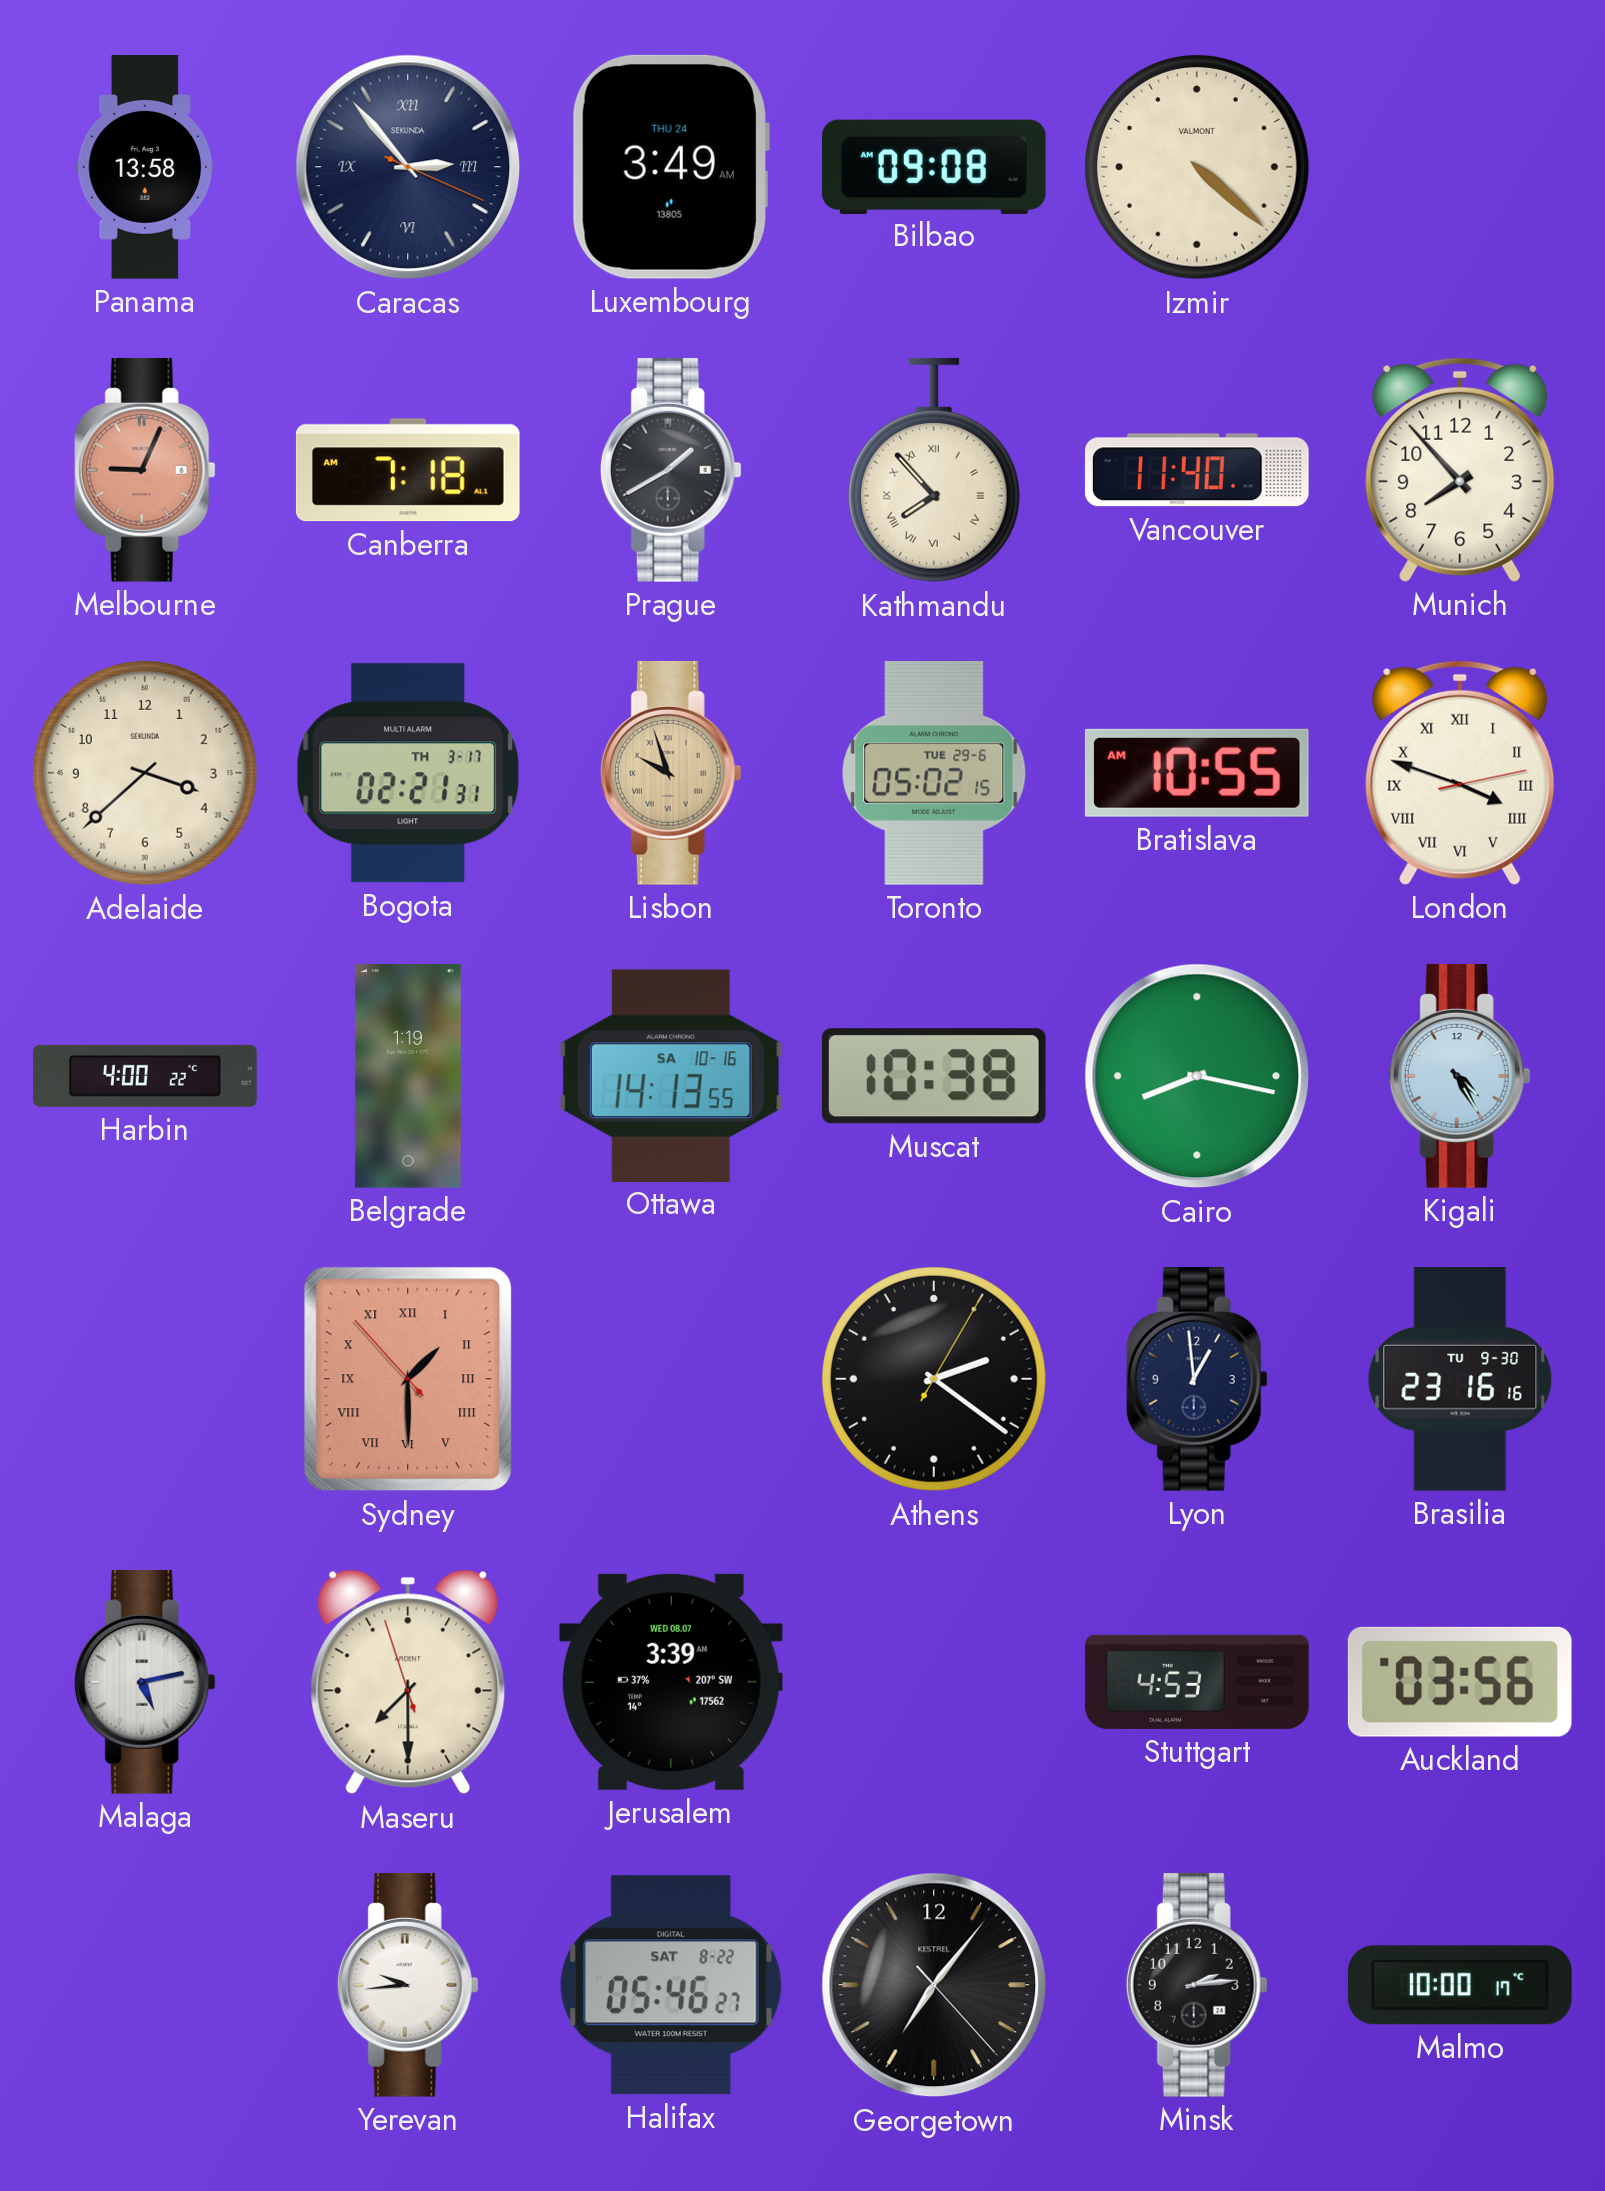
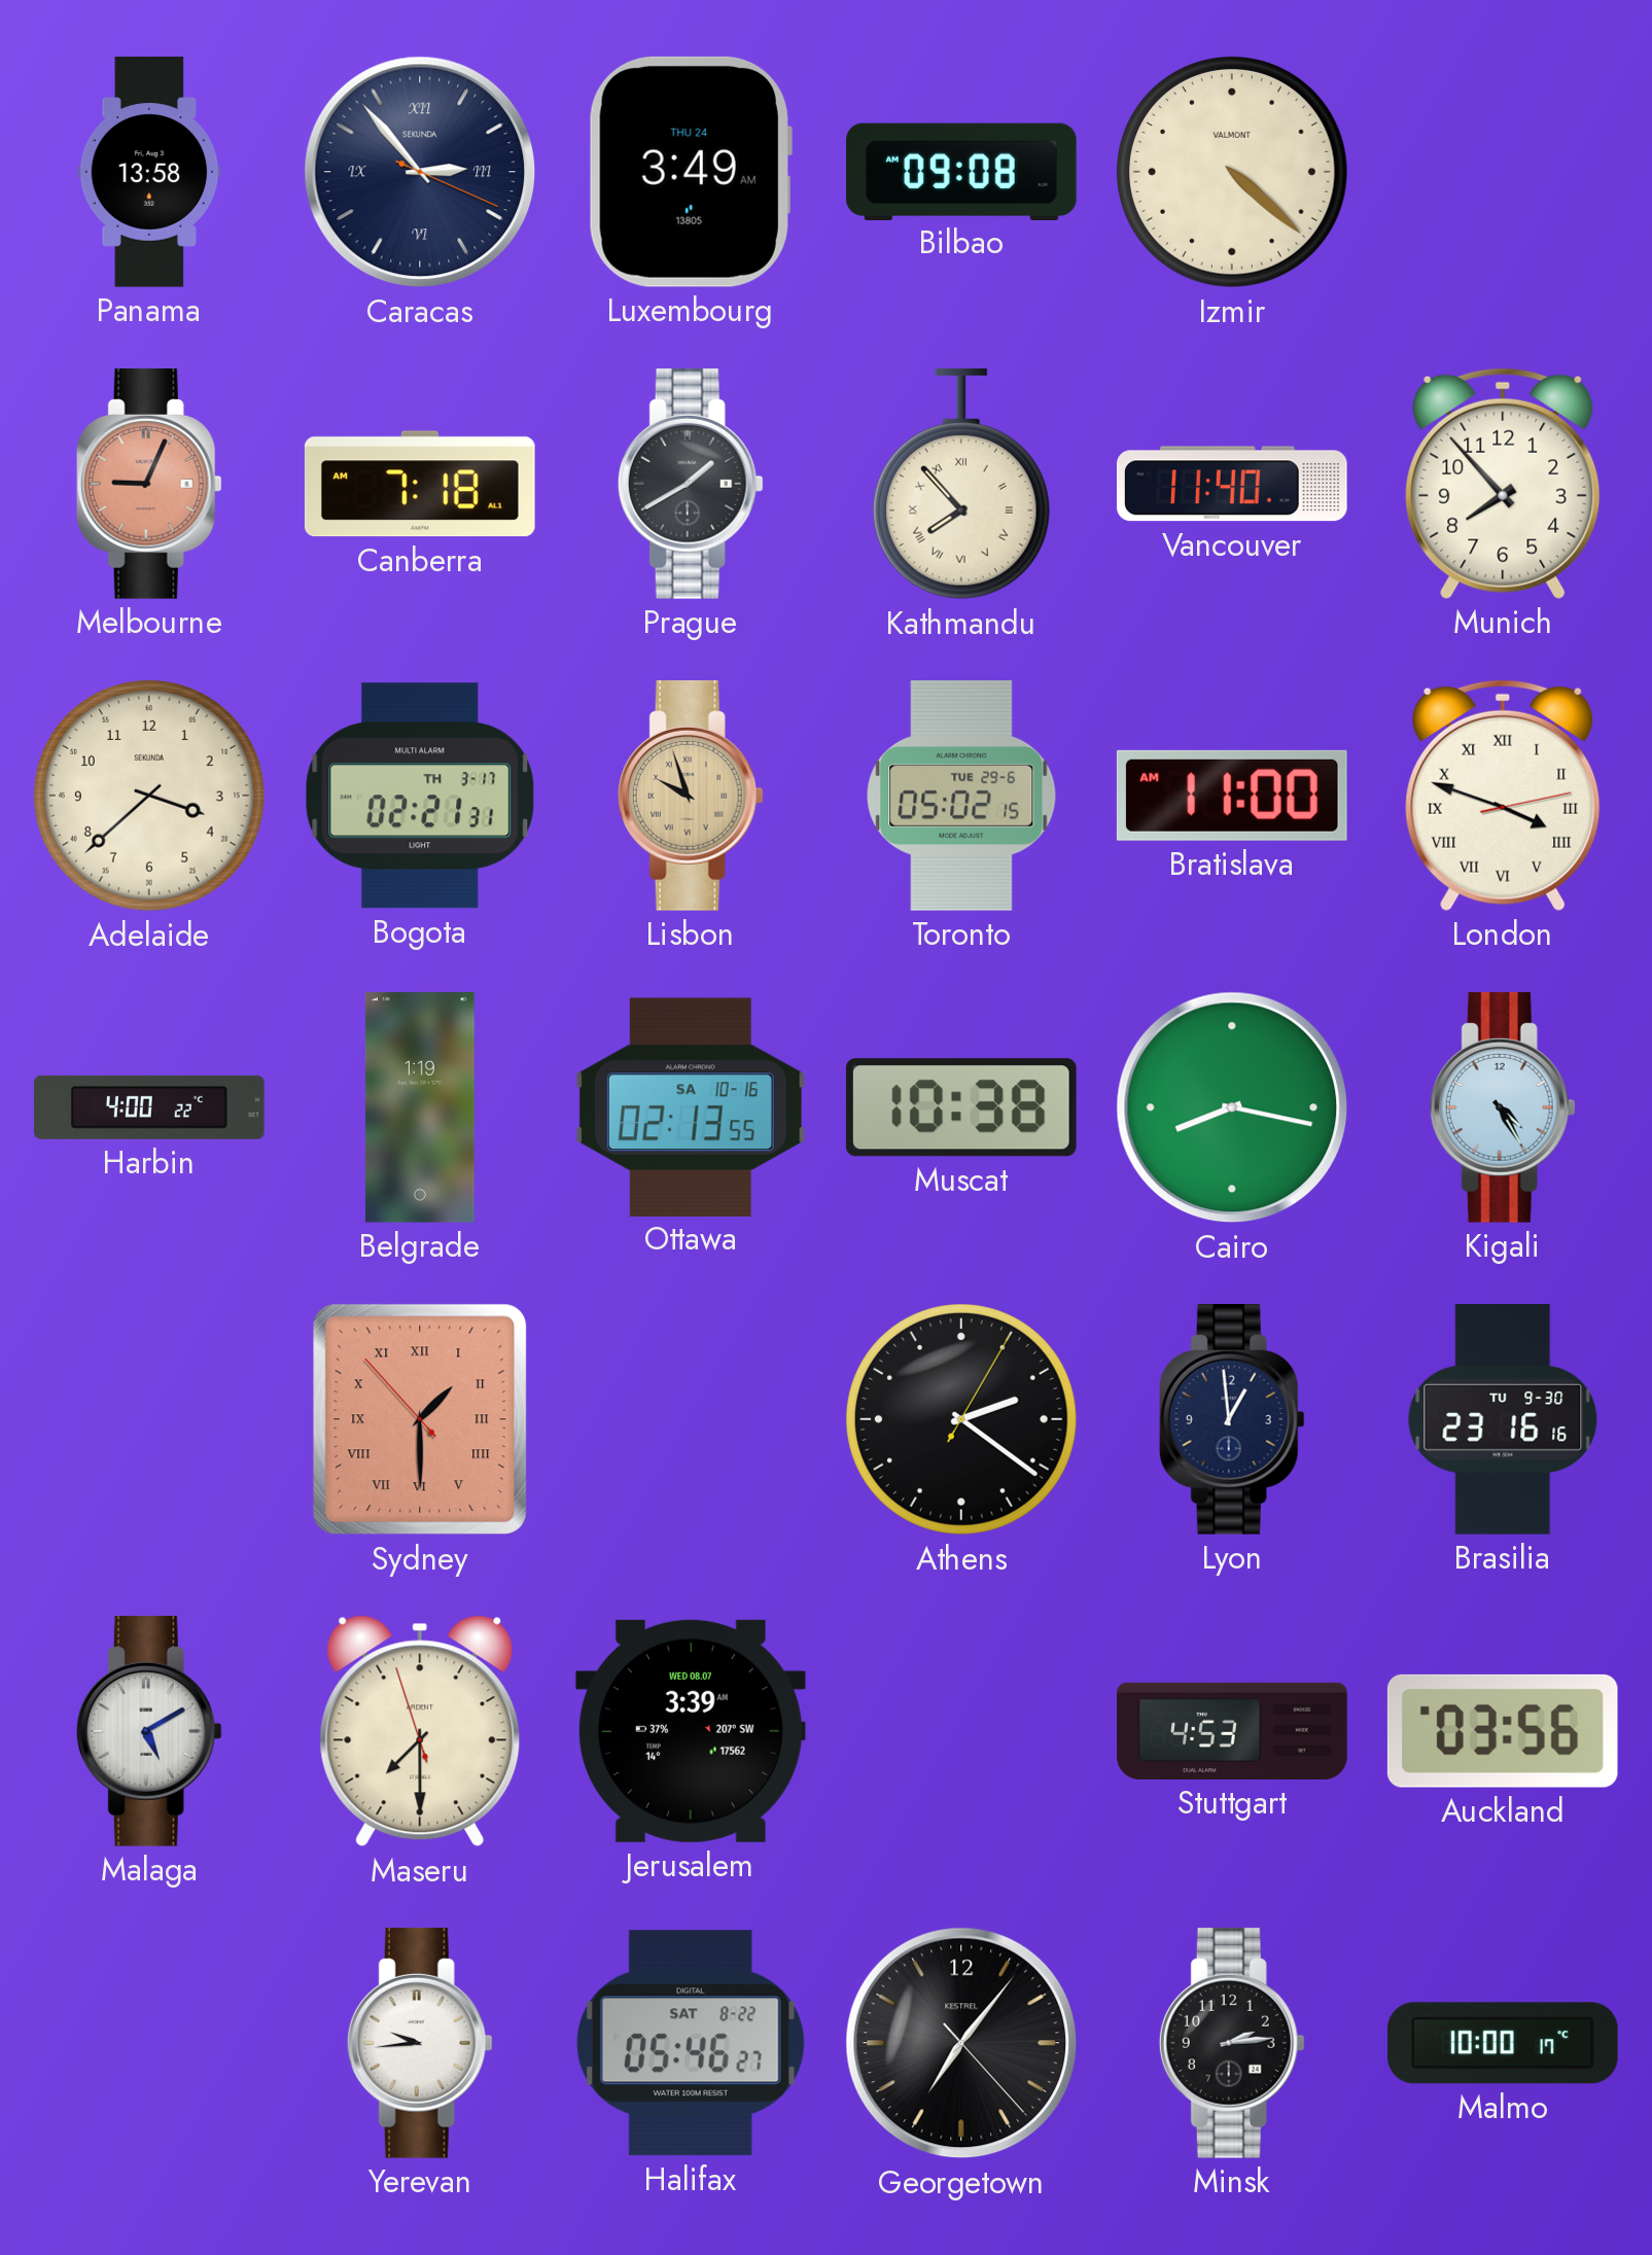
Bratislava: 10:55 -> 11:00
Ottawa: 14:13 -> 02:13
Malaga: 5:13 -> 5:10
